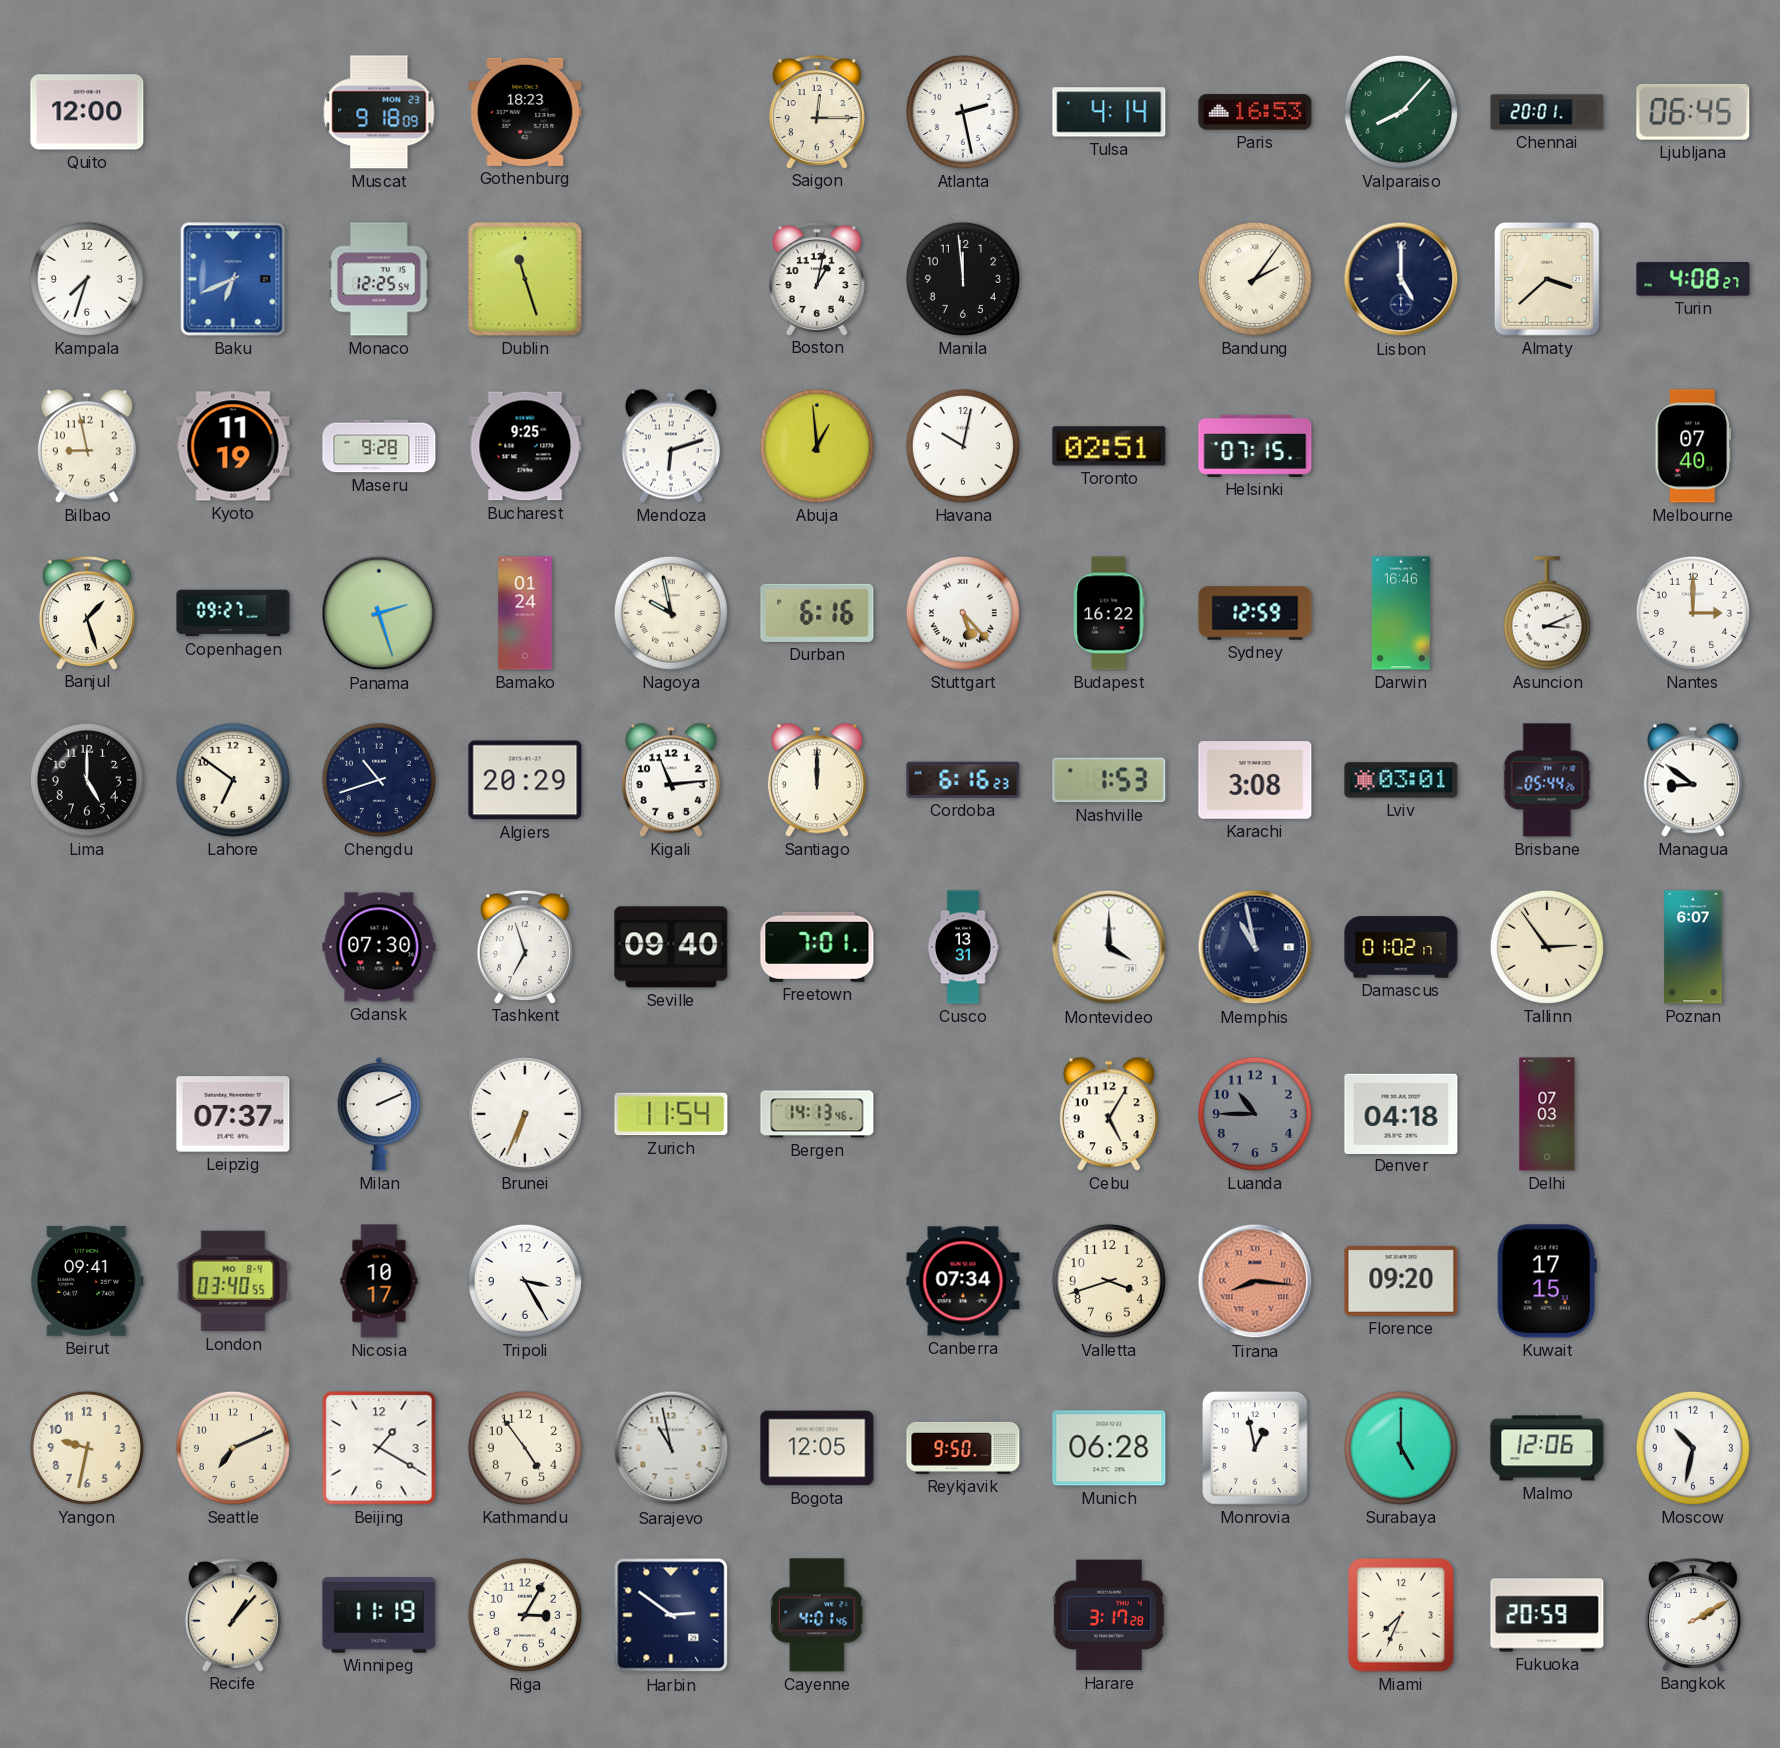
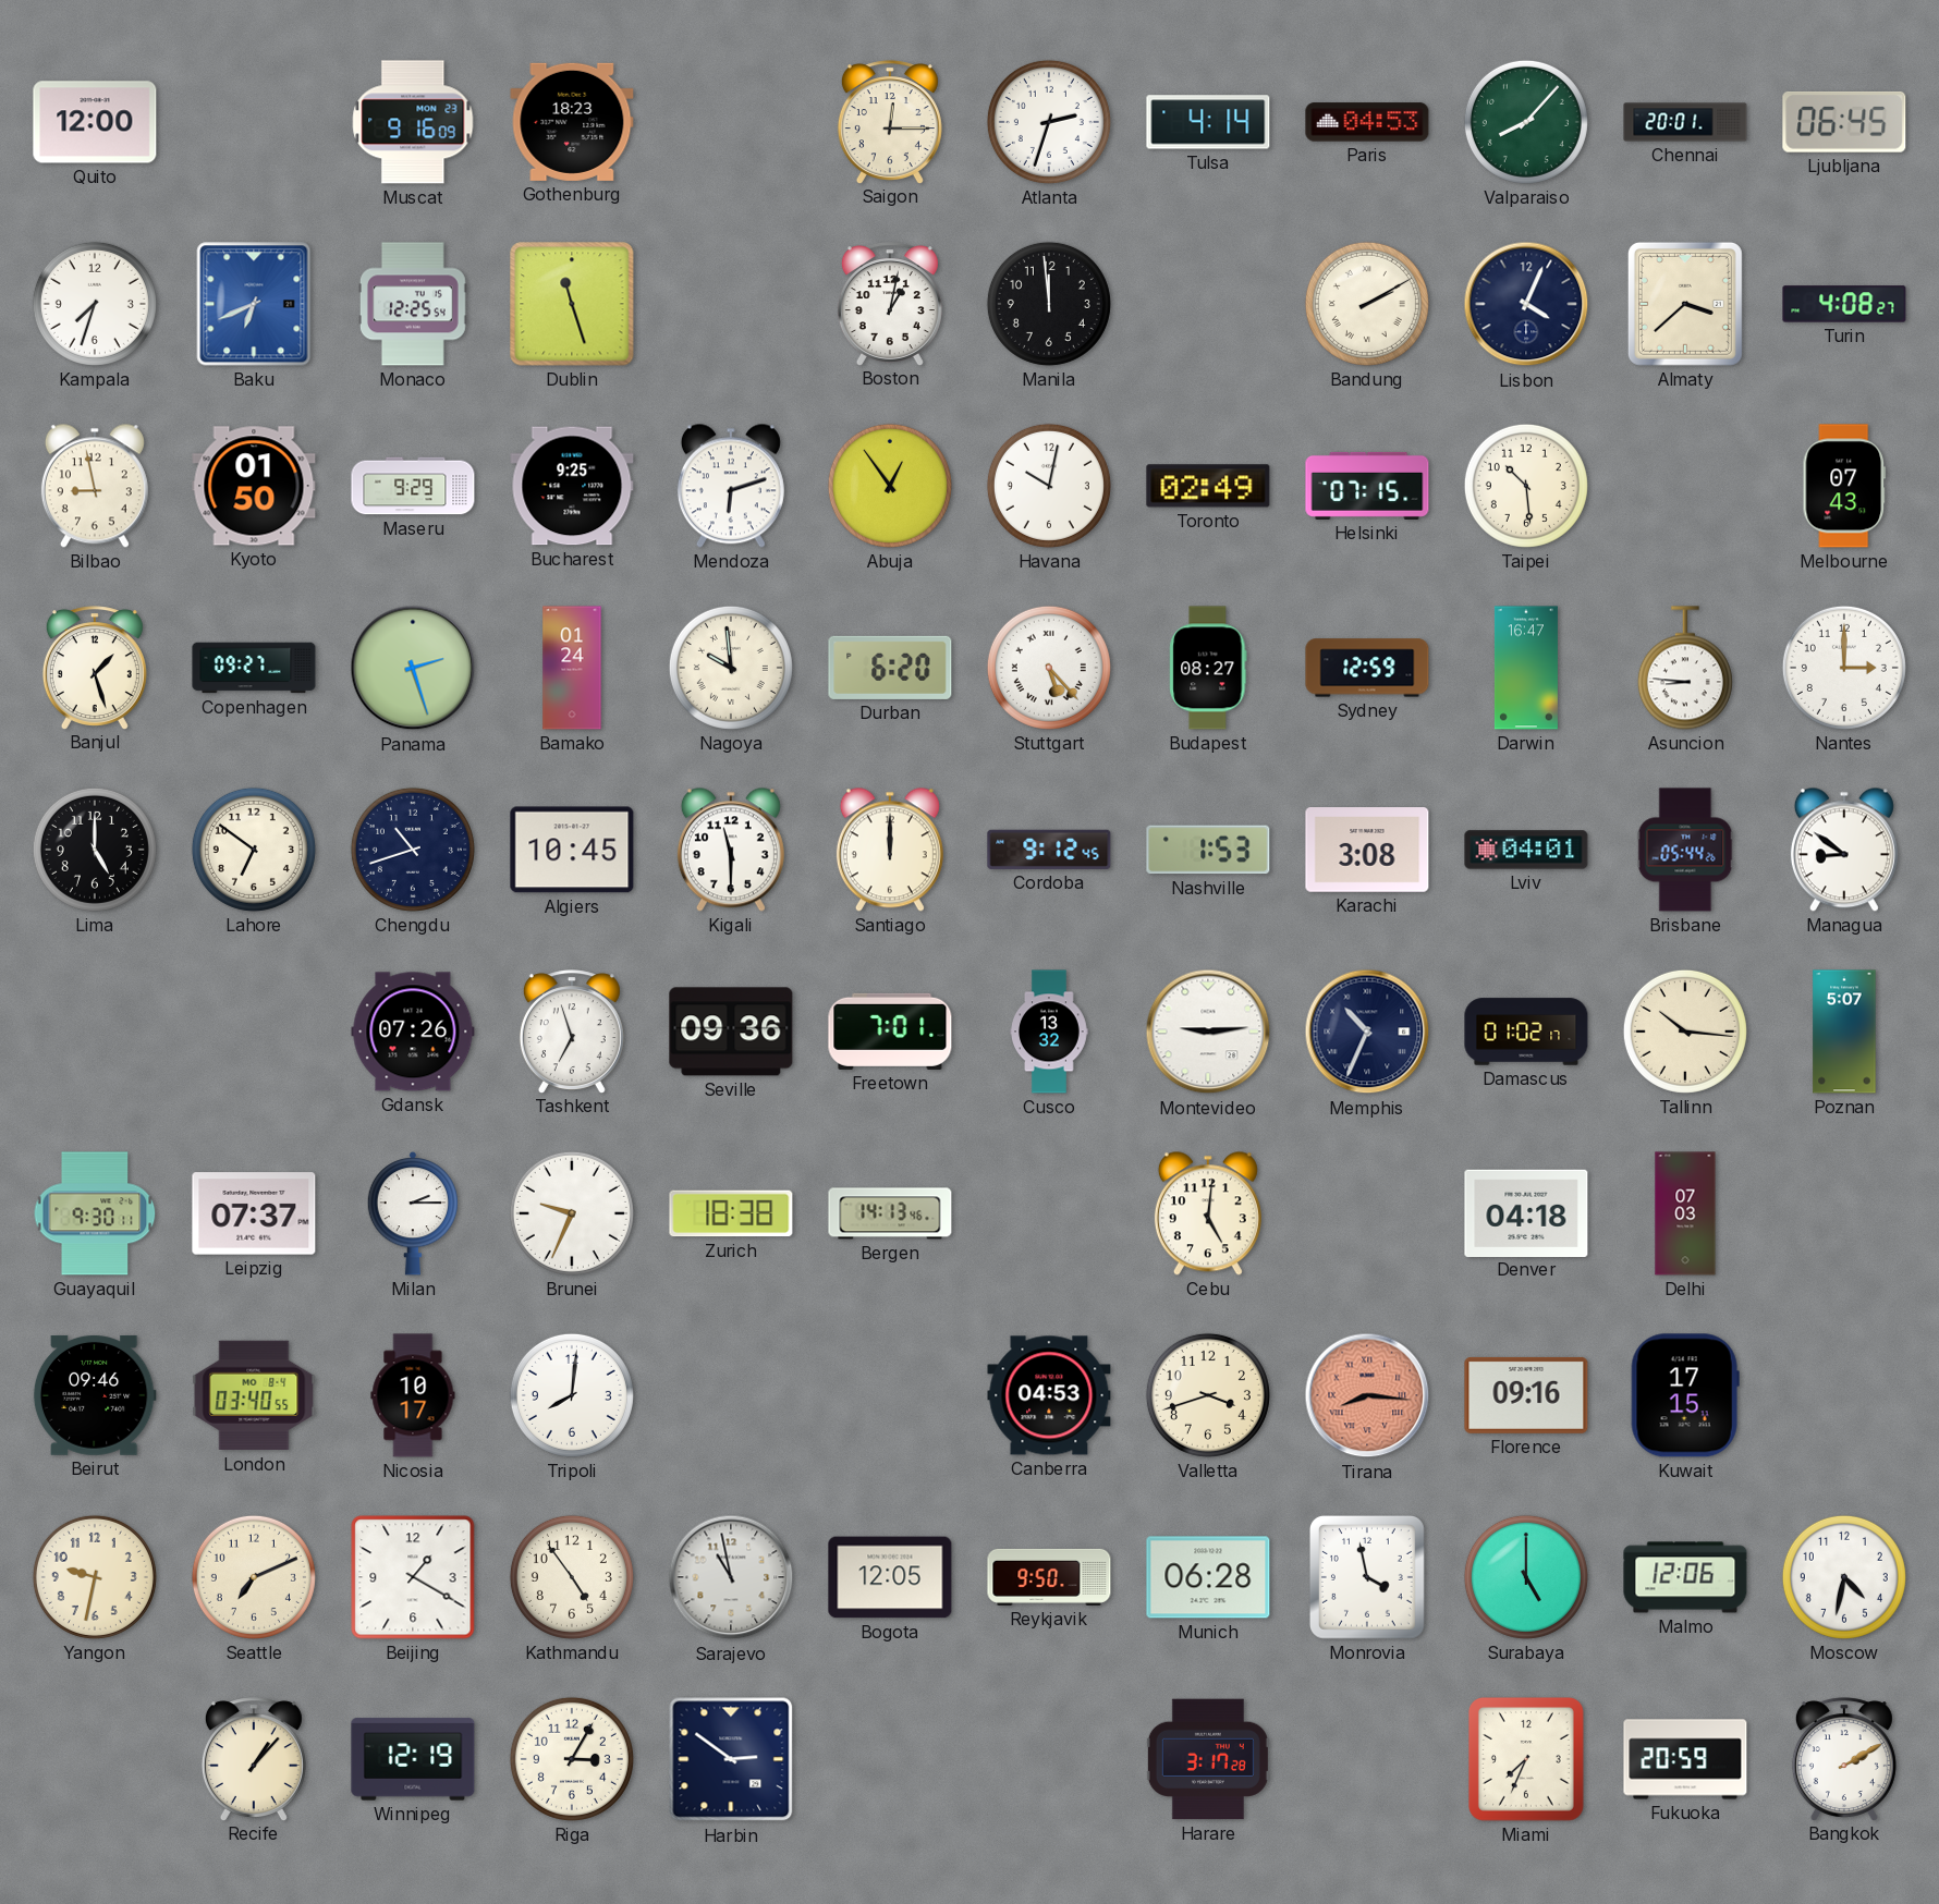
Muscat: 9:18 -> 9:16
Atlanta: 2:28 -> 2:33
Paris: 16:53 -> 04:53
Bandung: 2:06 -> 2:10
Lisbon: 5:00 -> 4:04
Kyoto: 11:19 -> 01:50
Maseru: 9:28 -> 9:29
Abuja: 12:59 -> 12:54
Toronto: 02:51 -> 02:49
Taipei: none -> 10:29
Melbourne: 07:40 -> 07:43
Nagoya: 9:58 -> 9:59
Durban: 6:16 -> 6:20
Budapest: 16:22 -> 08:27
Darwin: 16:46 -> 16:47
Asuncion: 3:11 -> 8:46
Algiers: 20:29 -> 10:45
Kigali: 11:14 -> 11:30
Cordoba: 6:16 -> 9:12
Lviv: 03:01 -> 04:01
Gdansk: 07:30 -> 07:26
Seville: 09:40 -> 09:36
Cusco: 13:31 -> 13:32
Montevideo: 4:00 -> 9:14
Memphis: 10:58 -> 10:34
Tallinn: 2:54 -> 10:16
Poznan: 6:07 -> 5:07
Guayaquil: none -> 9:30
Milan: 2:11 -> 2:15
Brunei: 6:34 -> 9:34
Zurich: 11:54 -> 18:38
Cebu: 5:05 -> 5:01
Luanda: 10:45 -> none
Beirut: 09:41 -> 09:46
Tripoli: 3:25 -> 8:01
Canberra: 07:34 -> 04:53
Florence: 09:20 -> 09:16
Monrovia: 12:58 -> 3:58
Moscow: 10:32 -> 4:32
Winnipeg: 11:19 -> 12:19
Cayenne: 4:01 -> none
